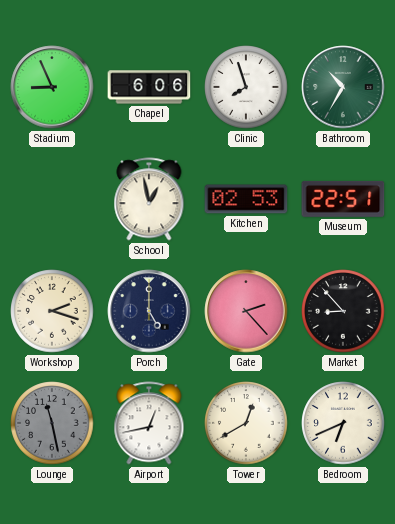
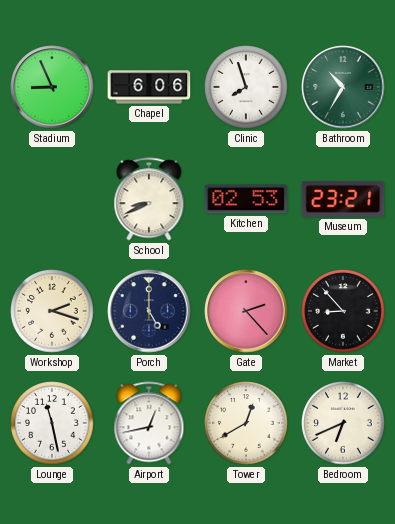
School: 12:58 -> 8:41
Museum: 22:51 -> 23:21
Lounge dial: grey -> white
